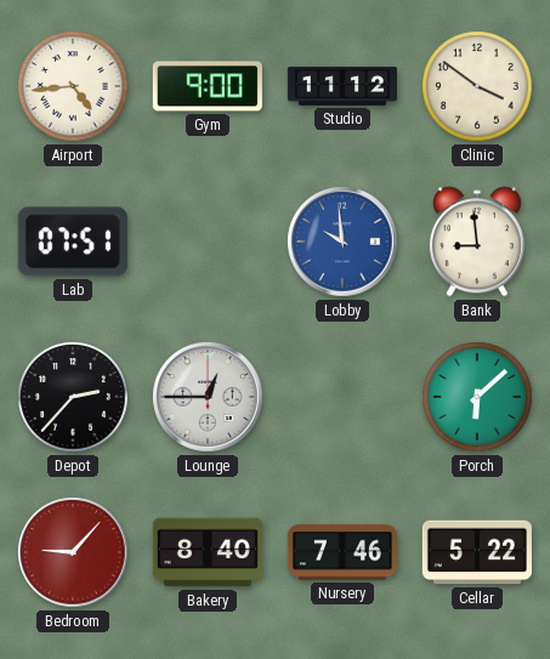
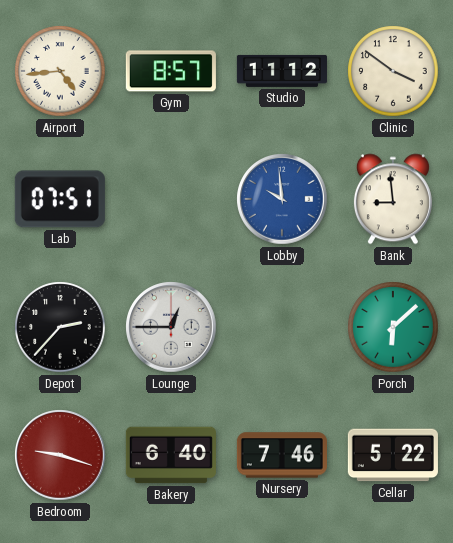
Gym: 9:00 -> 8:57
Bedroom: 9:07 -> 9:18
Bakery: 8:40 -> 6:40
